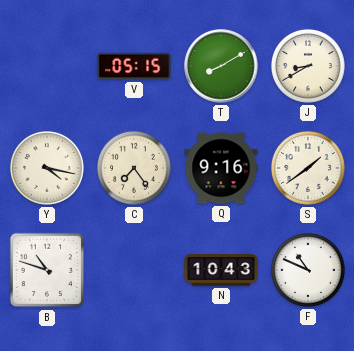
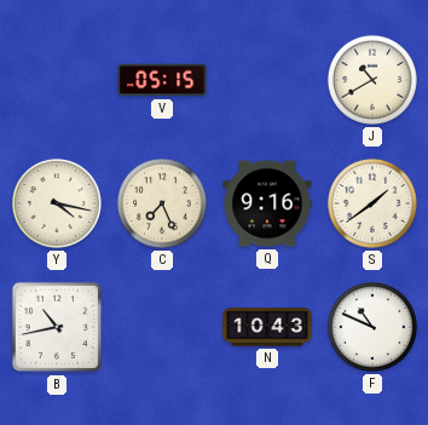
T: 8:10 -> none
J: 8:40 -> 10:40
C: 7:24 -> 7:26
B: 10:48 -> 10:43
